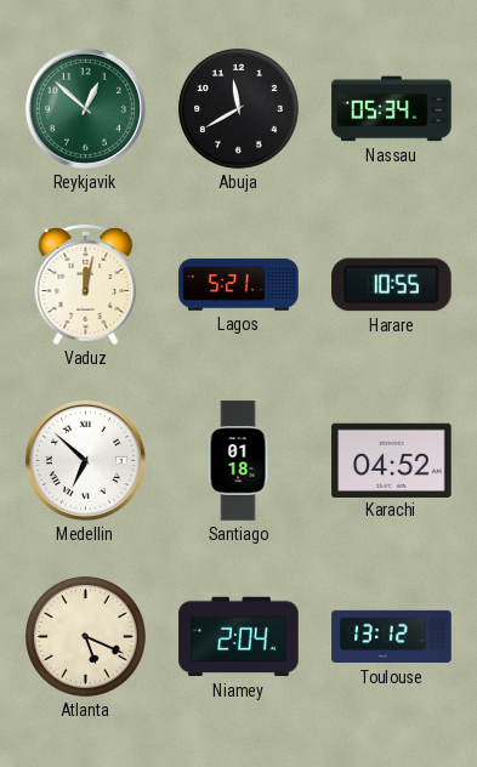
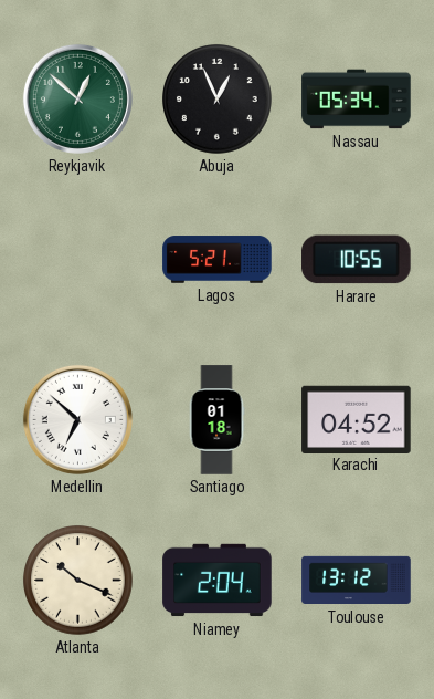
Abuja: 11:40 -> 12:56
Vaduz: 12:02 -> none
Atlanta: 5:19 -> 10:19
